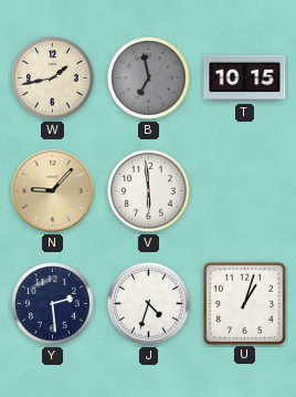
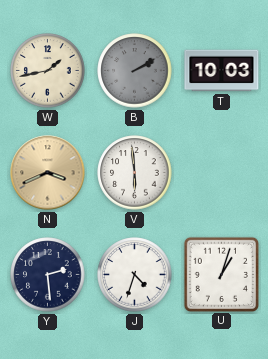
B: 6:58 -> 2:10
T: 10:15 -> 10:03
N: 9:07 -> 3:41
